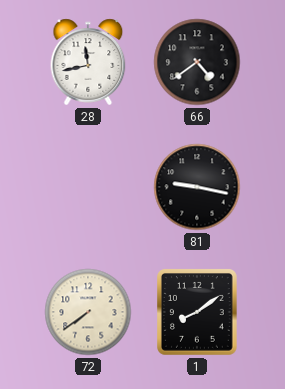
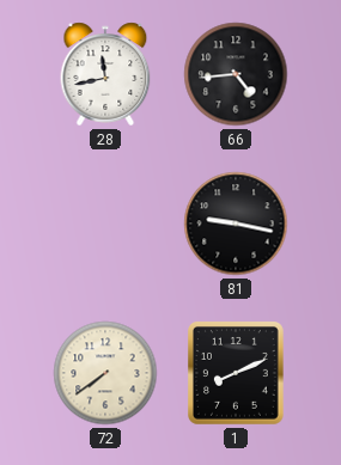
66: 4:39 -> 4:44
1: 8:09 -> 8:11
